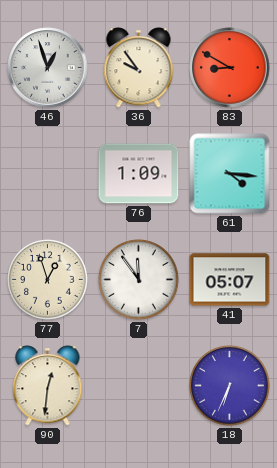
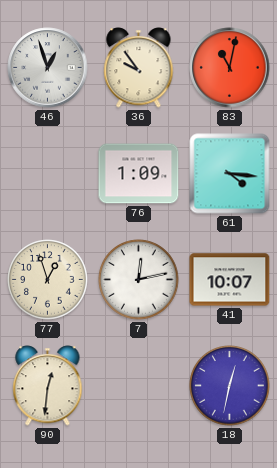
83: 8:50 -> 11:02
7: 11:54 -> 12:13
41: 05:07 -> 10:07
18: 6:34 -> 12:32
